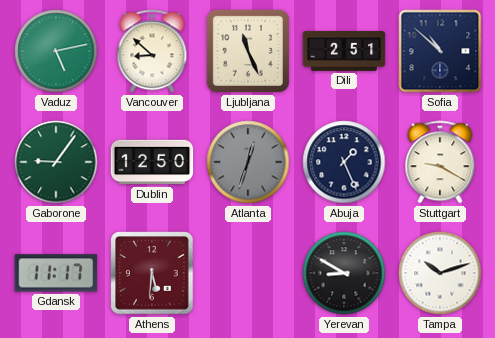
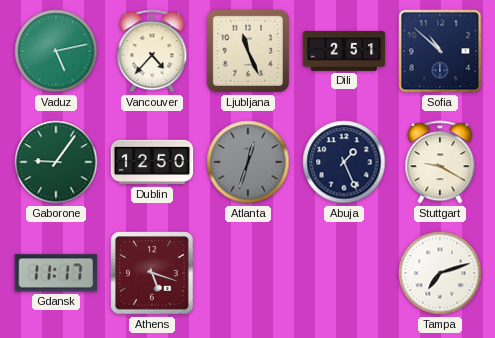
Vancouver: 8:52 -> 4:37
Athens: 5:31 -> 5:18
Yerevan: 8:50 -> none
Tampa: 10:12 -> 7:12
